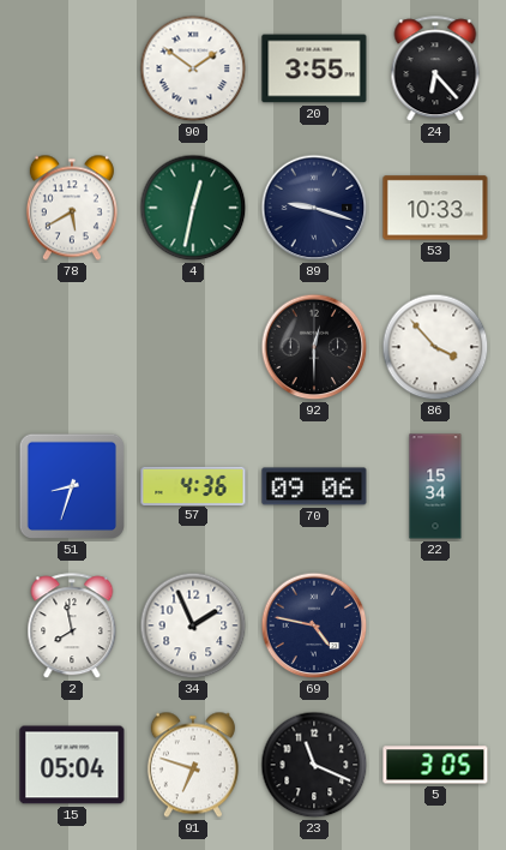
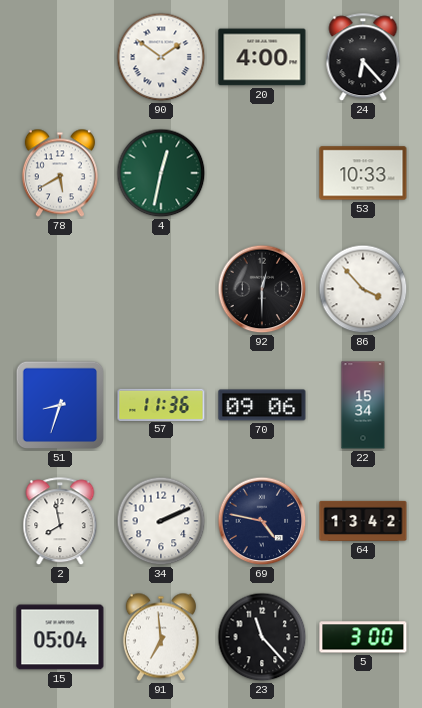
20: 3:55 -> 4:00
89: 9:18 -> none
57: 4:36 -> 11:36
34: 1:56 -> 2:11
64: none -> 13:42
91: 6:48 -> 6:59
23: 11:19 -> 11:23
5: 3:05 -> 3:00
